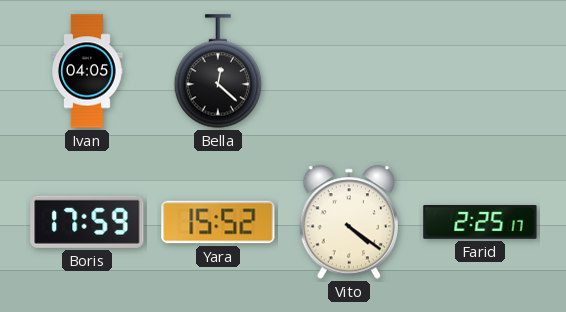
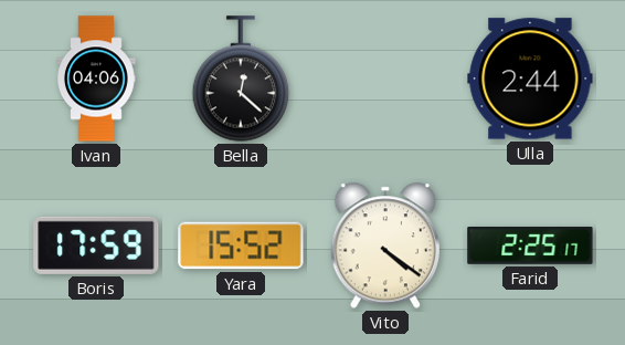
Ivan: 04:05 -> 04:06
Ulla: none -> 2:44
